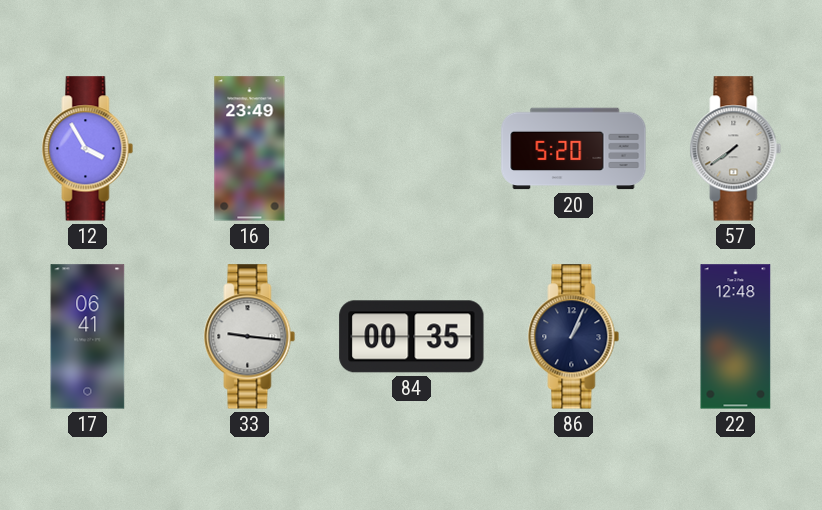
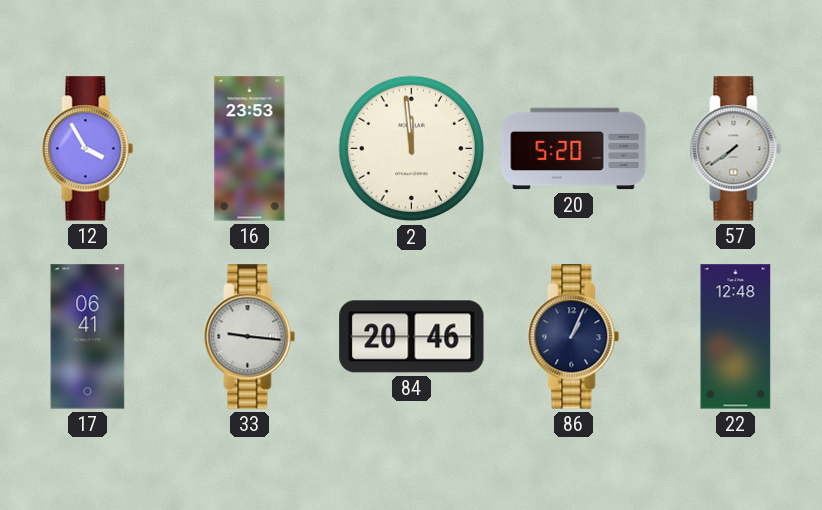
16: 23:49 -> 23:53
2: none -> 11:59
84: 00:35 -> 20:46
